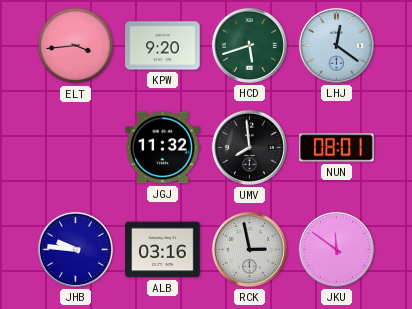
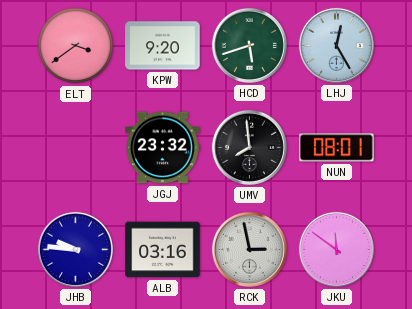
ELT: 3:44 -> 3:39
LHJ: 12:21 -> 12:25
JGJ: 11:32 -> 23:32
